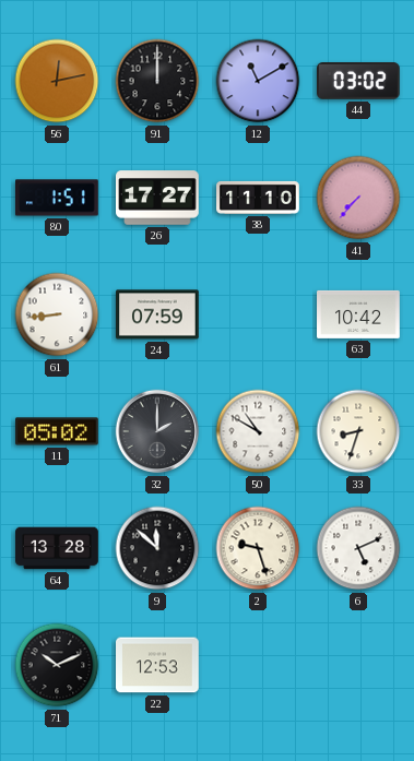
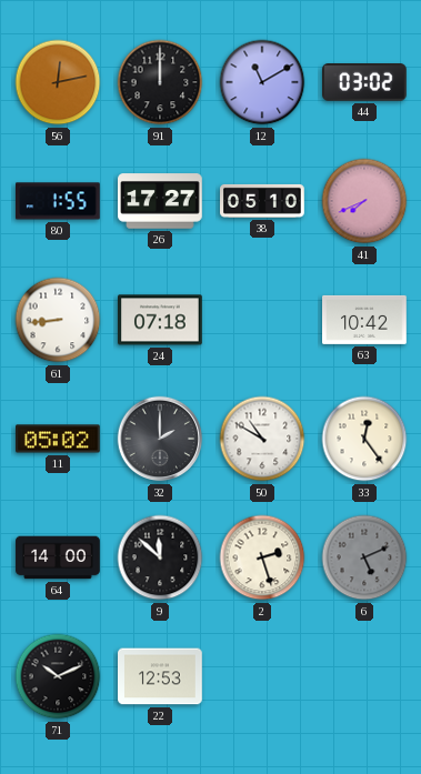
80: 1:51 -> 1:55
38: 11:10 -> 05:10
41: 7:37 -> 7:41
24: 07:59 -> 07:18
33: 8:33 -> 12:24
64: 13:28 -> 14:00
2: 9:27 -> 2:27
6 dial: white -> grey
